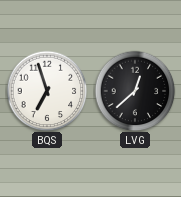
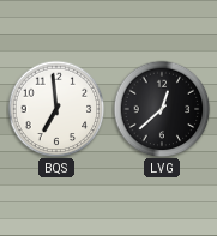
BQS: 6:57 -> 6:59
